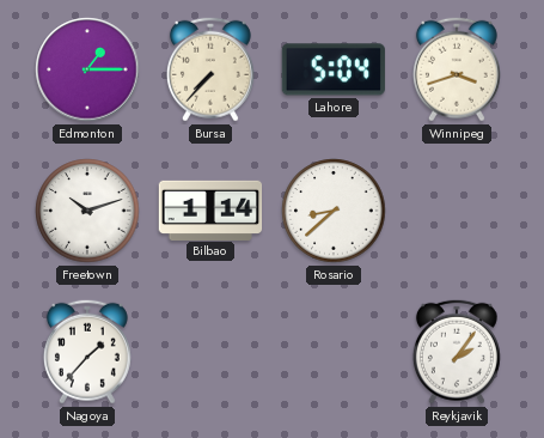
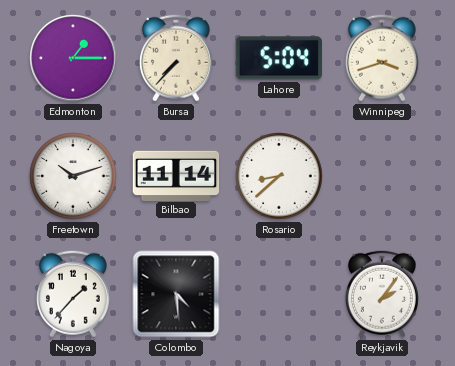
Bilbao: 1:14 -> 11:14
Colombo: none -> 4:29
